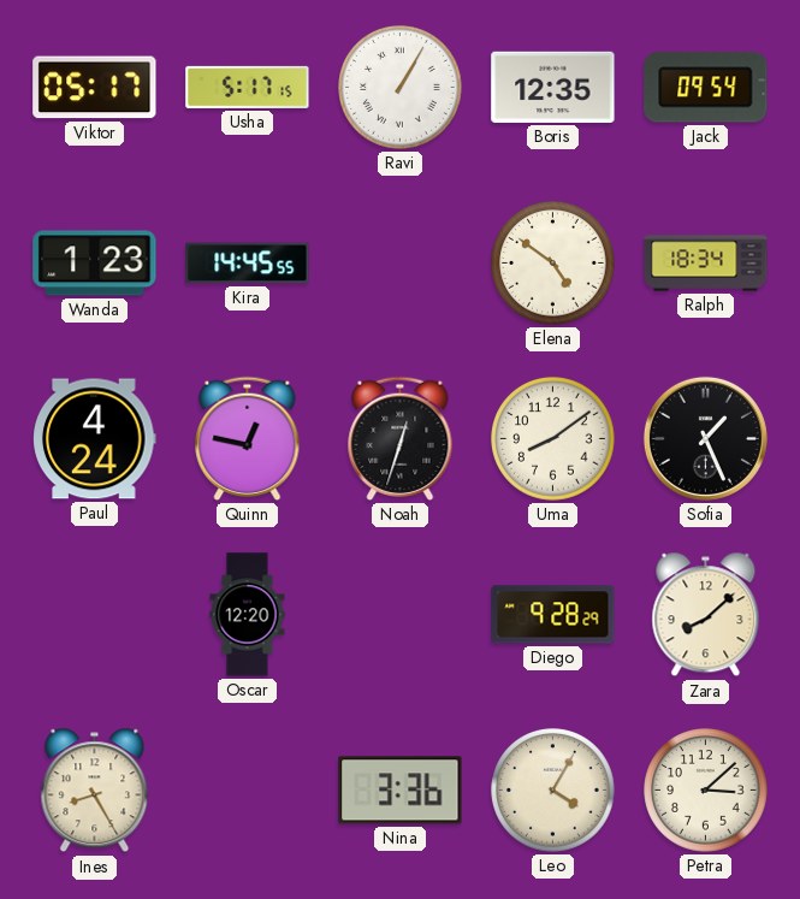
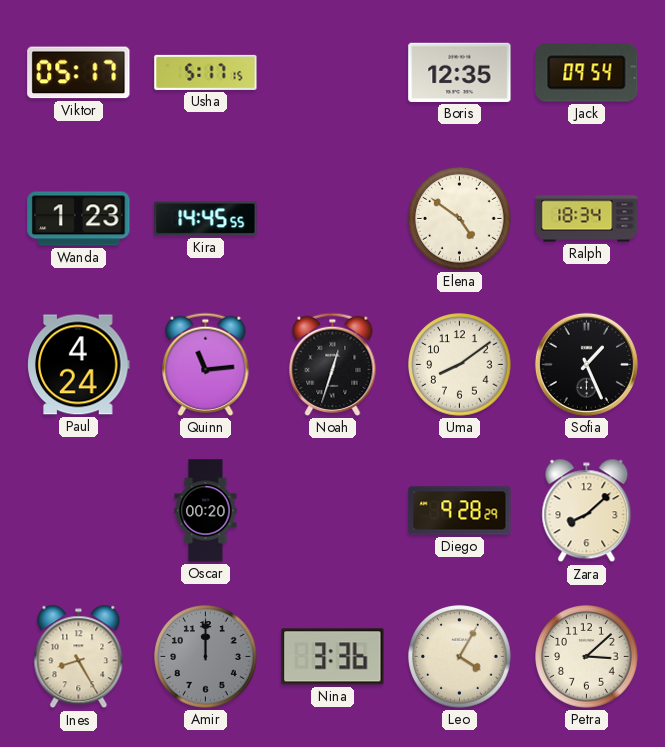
Ravi: 1:05 -> none
Quinn: 12:47 -> 11:14
Oscar: 12:20 -> 00:20
Amir: none -> 12:00
